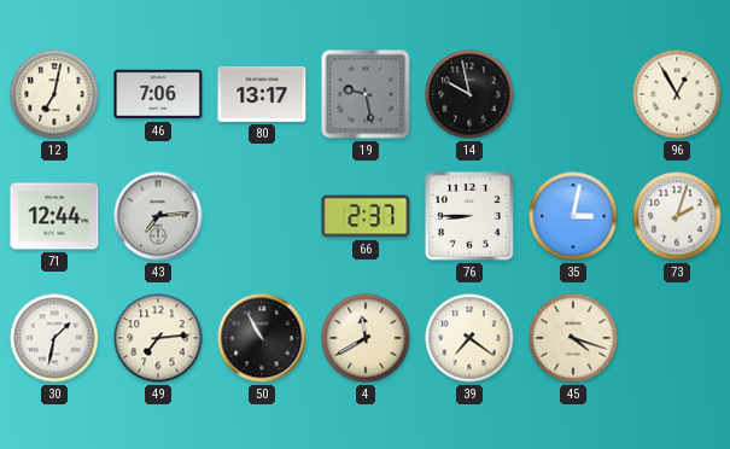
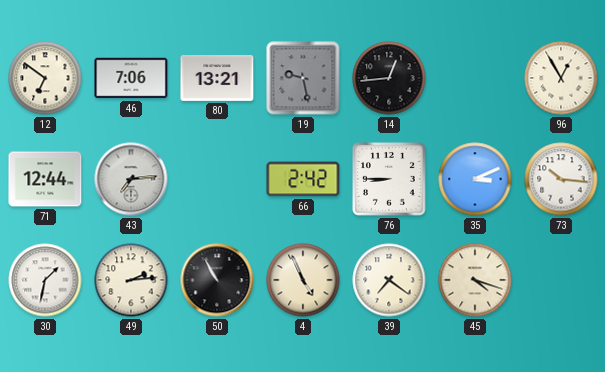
12: 7:02 -> 6:51
80: 13:17 -> 13:21
14: 9:58 -> 12:44
66: 2:37 -> 2:42
35: 3:02 -> 3:11
73: 2:03 -> 10:16
49: 7:14 -> 2:14
4: 11:40 -> 4:56
